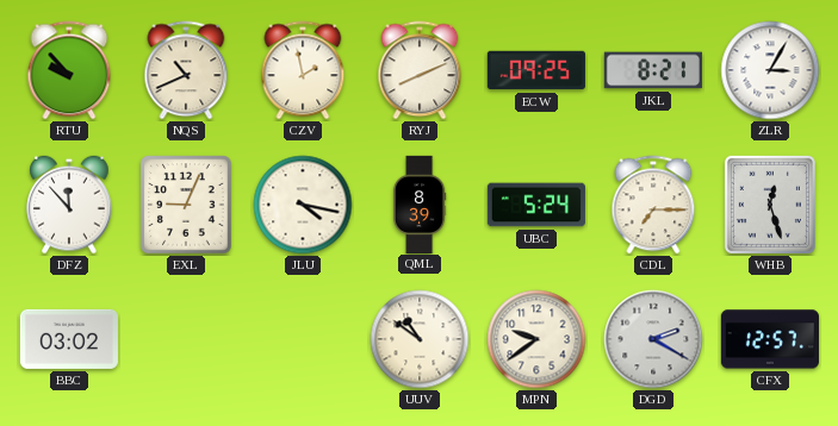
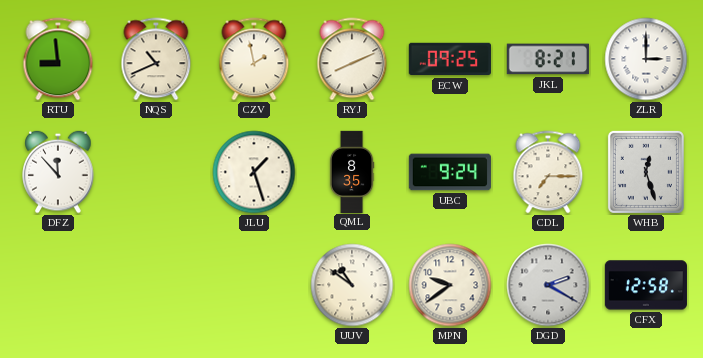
RTU: 9:53 -> 8:59
ZLR: 3:05 -> 3:00
EXL: 9:04 -> none
JLU: 4:17 -> 1:27
QML: 8:39 -> 8:35
UBC: 5:24 -> 9:24
BBC: 03:02 -> none
CFX: 12:57 -> 12:58
